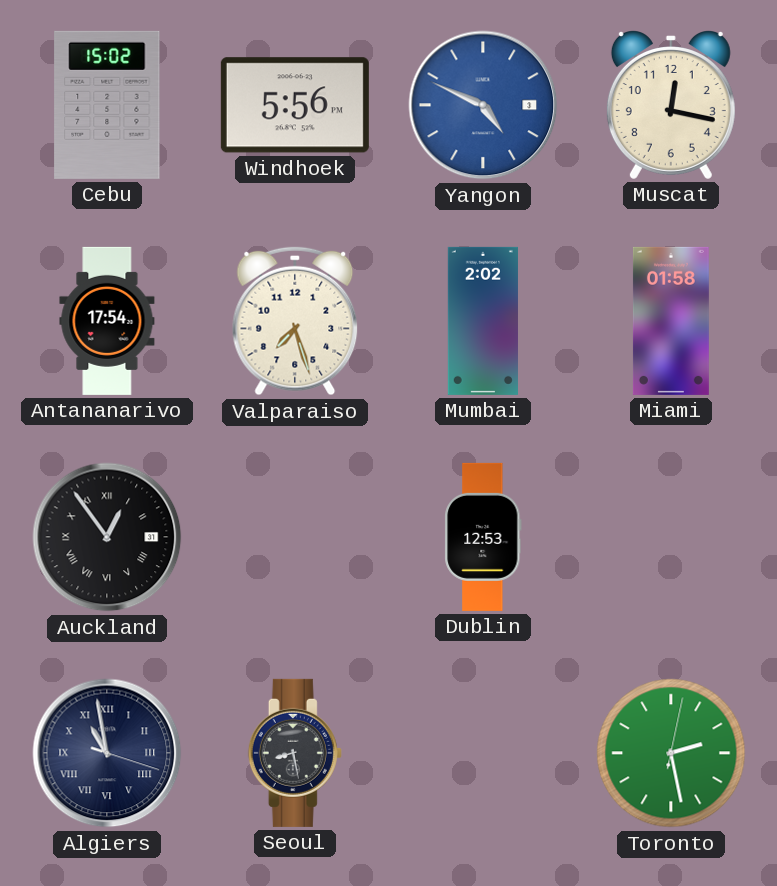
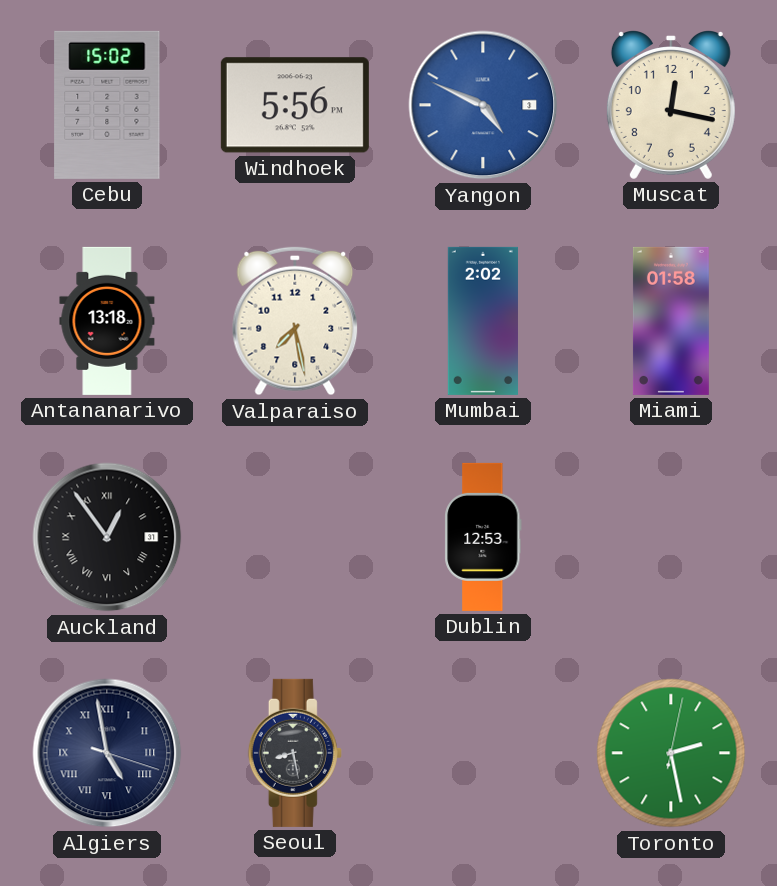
Antananarivo: 17:54 -> 13:18
Valparaiso: 7:27 -> 7:28
Algiers: 10:58 -> 4:58
